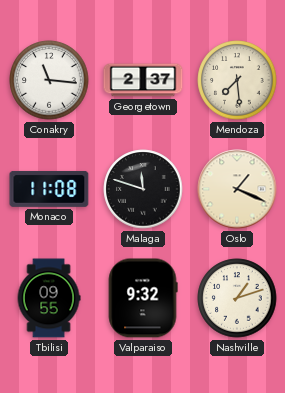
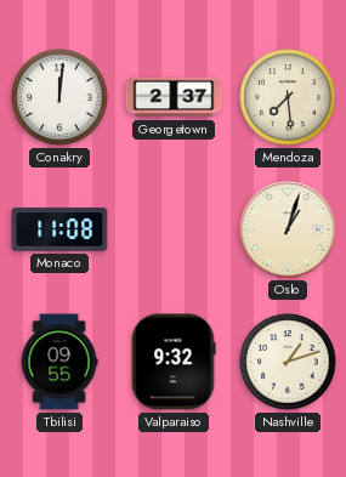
Conakry: 11:16 -> 12:01
Malaga: 11:48 -> none
Oslo: 1:19 -> 1:03
